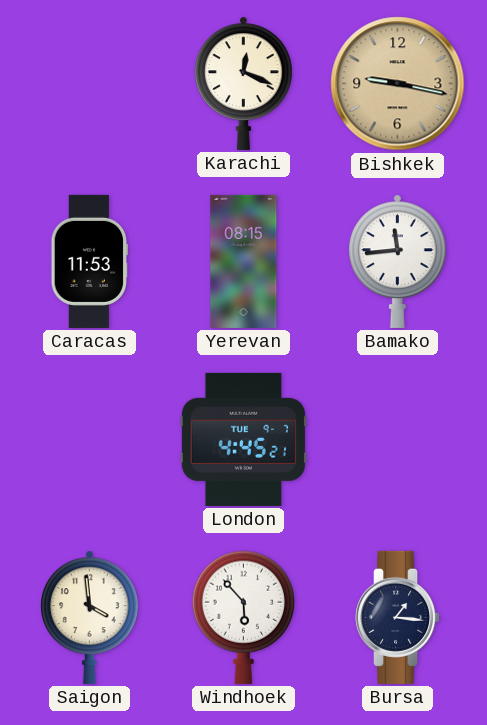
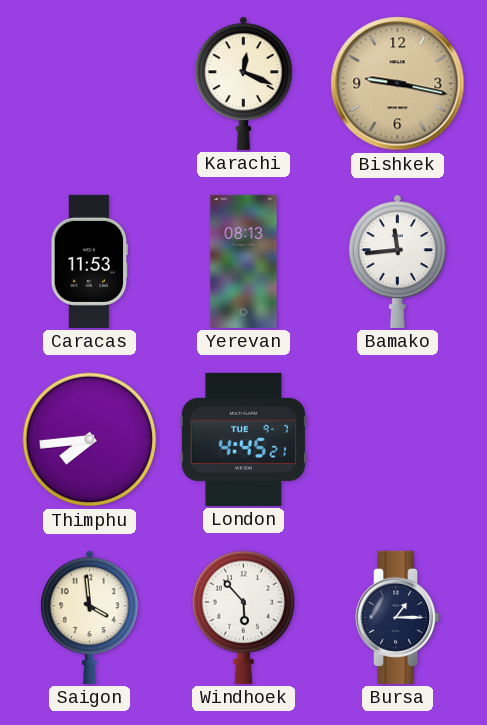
Yerevan: 08:15 -> 08:13
Thimphu: none -> 7:44
Bursa: 1:16 -> 1:15
